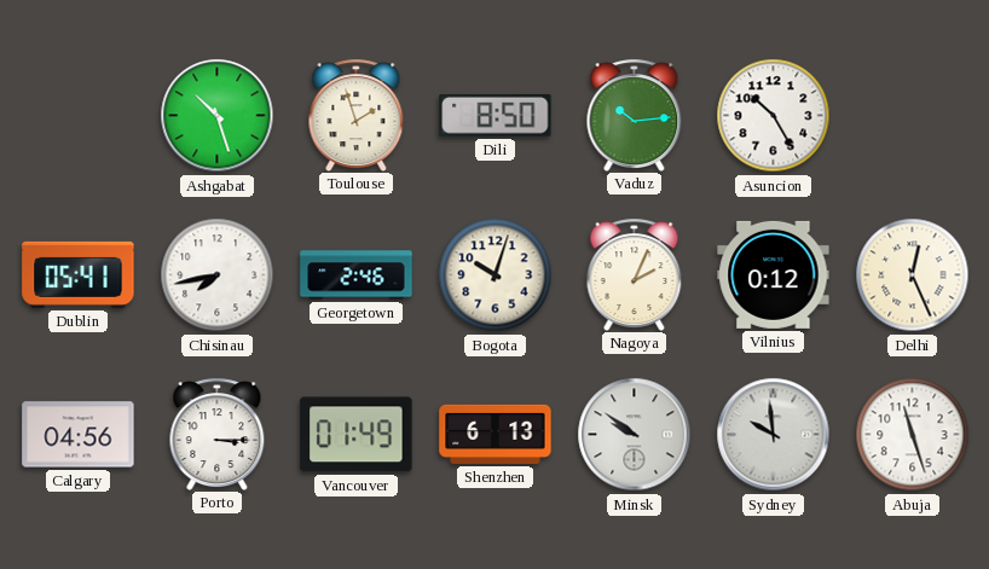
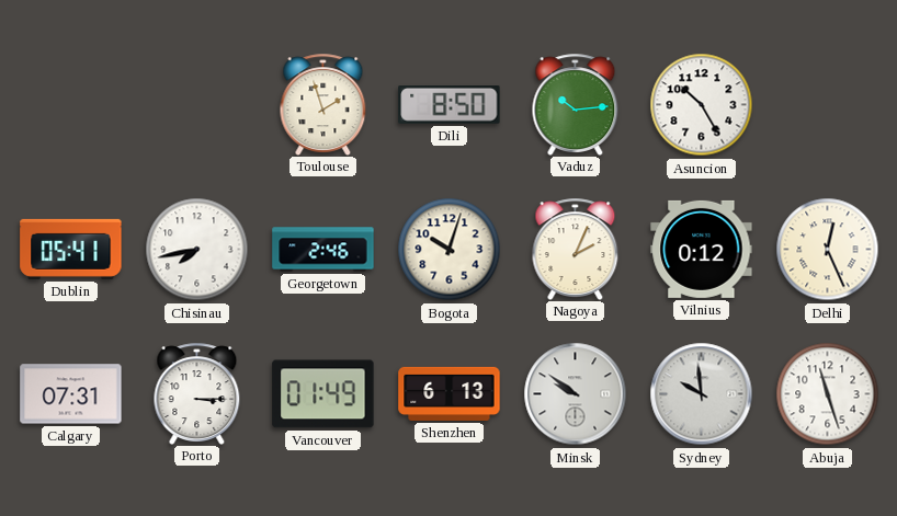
Ashgabat: 10:27 -> none
Calgary: 04:56 -> 07:31
